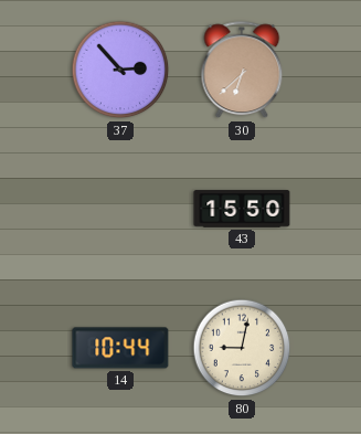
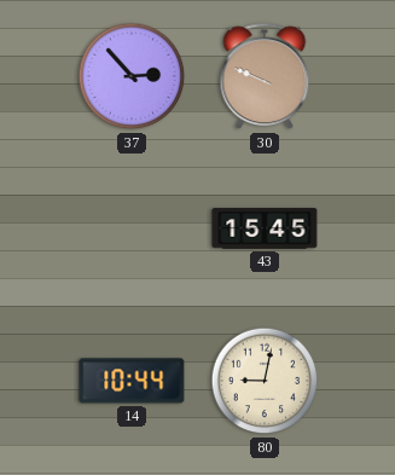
30: 6:38 -> 9:49
43: 15:50 -> 15:45
